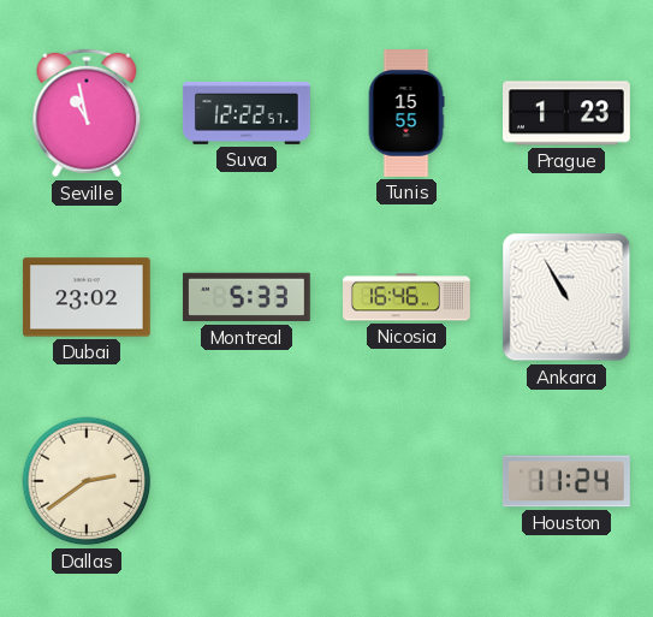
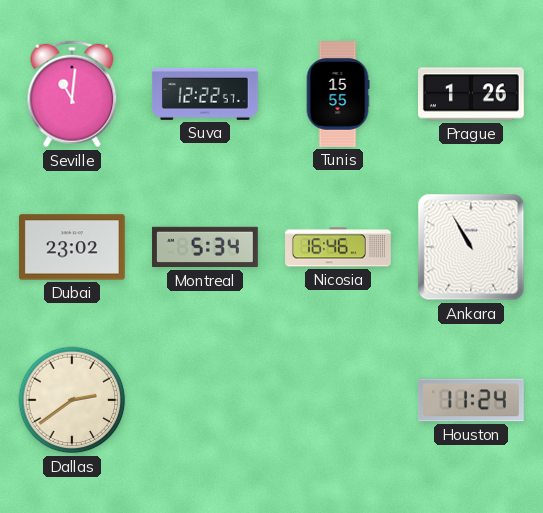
Seville: 10:58 -> 11:01
Prague: 1:23 -> 1:26
Montreal: 5:33 -> 5:34
